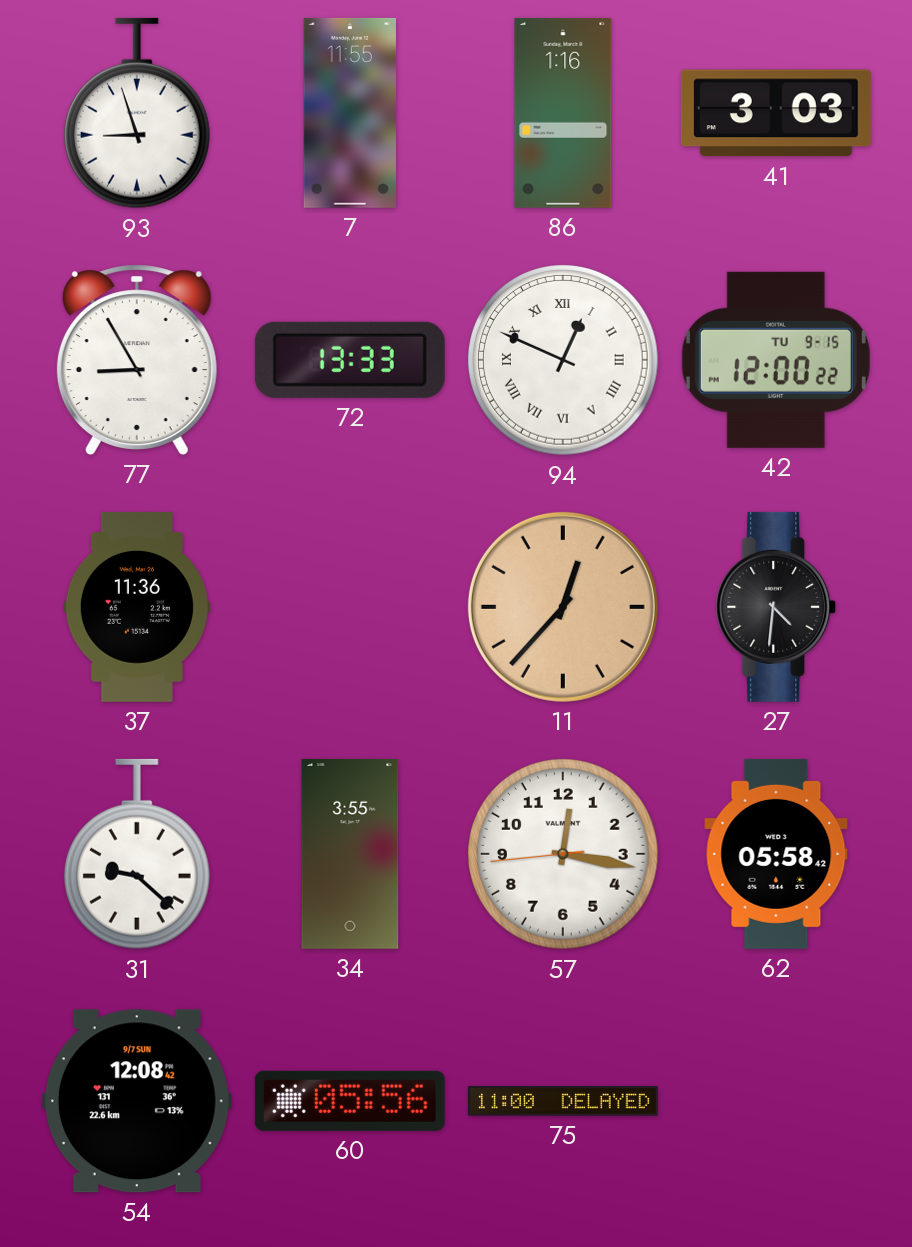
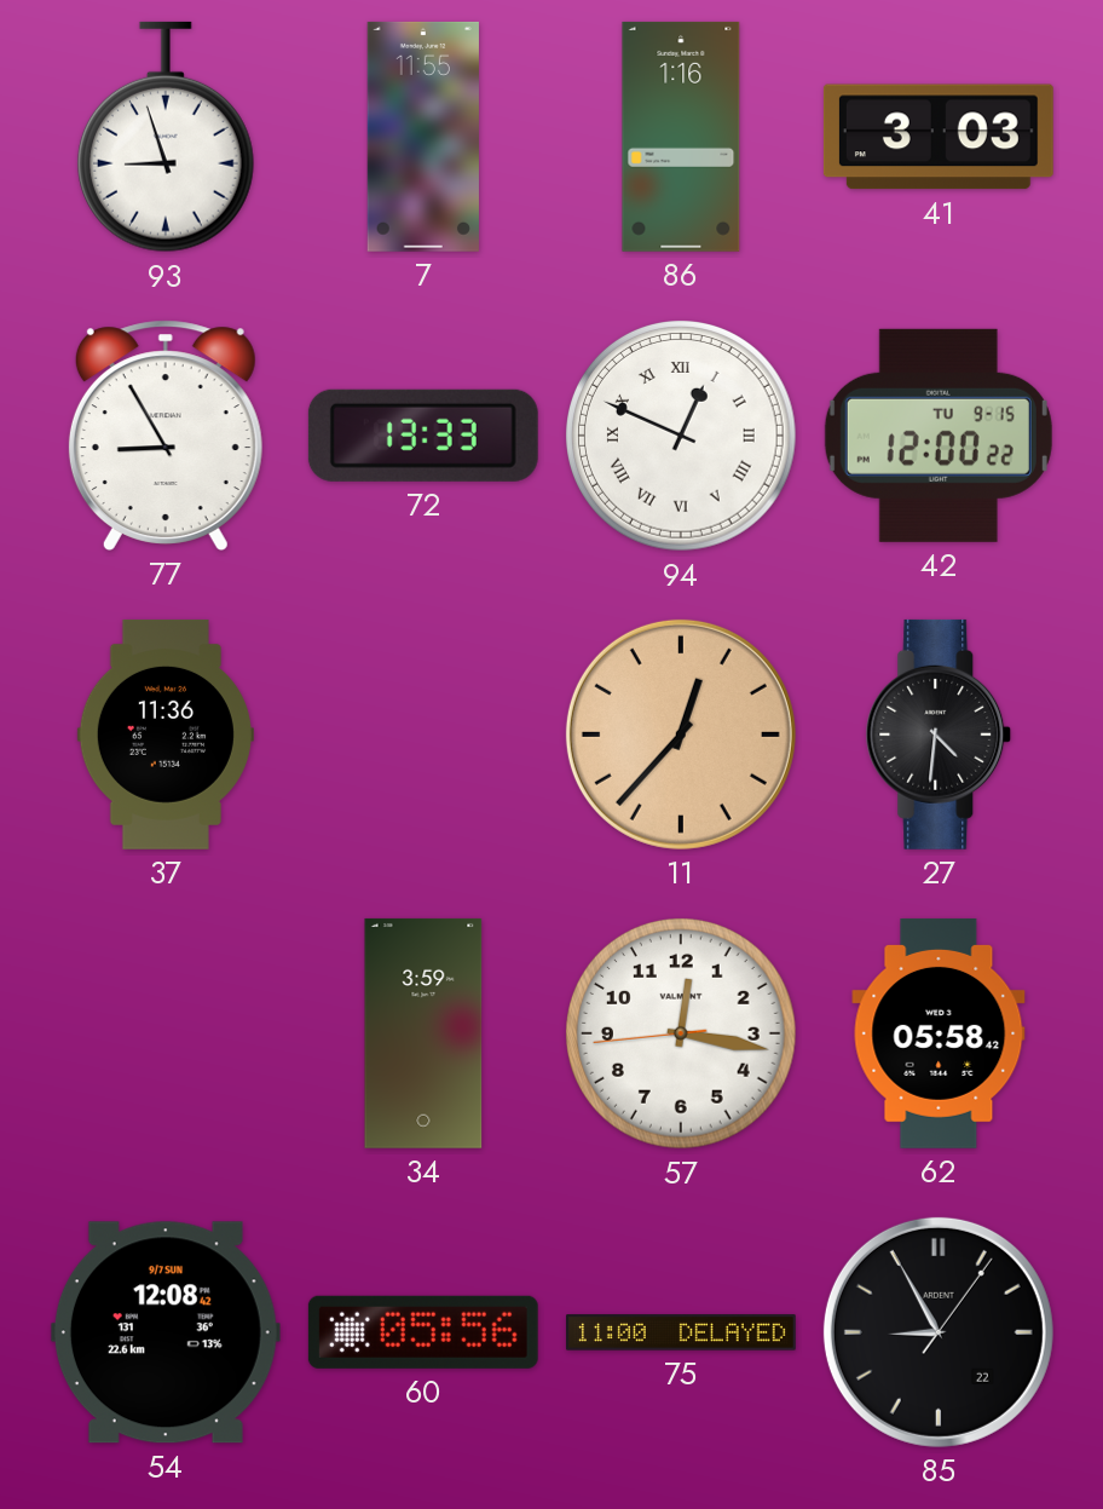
31: 9:22 -> none
34: 3:55 -> 3:59
85: none -> 8:55
